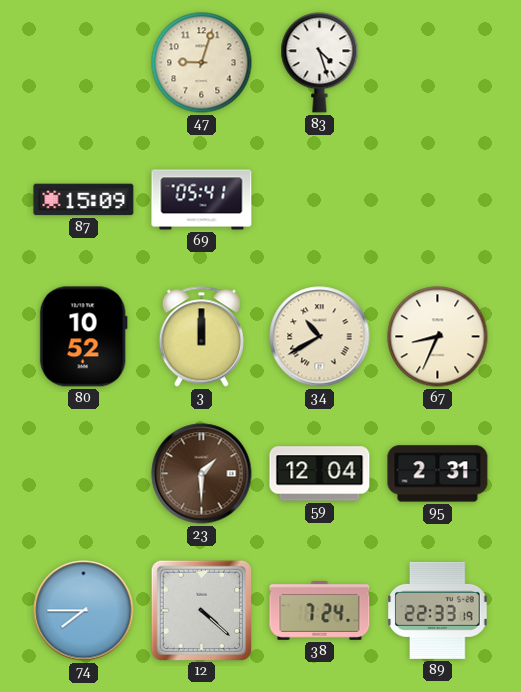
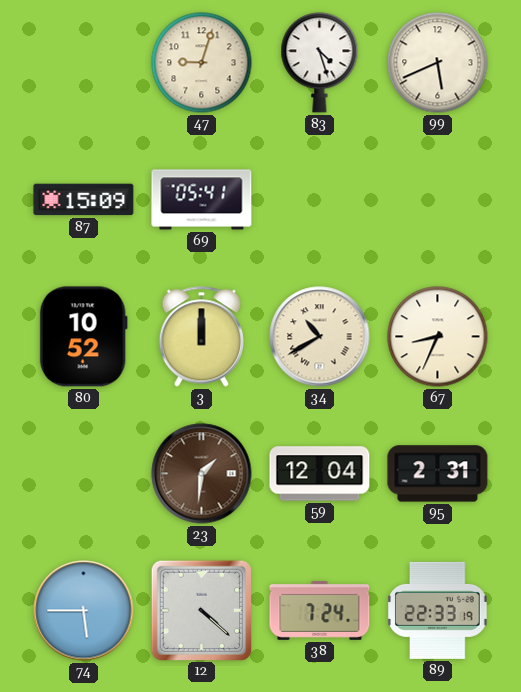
99: none -> 5:41
23: 1:30 -> 1:31
74: 7:45 -> 5:45
